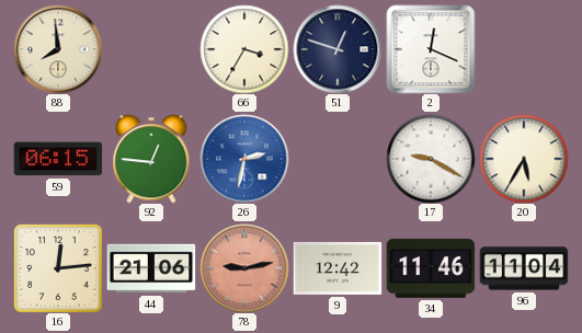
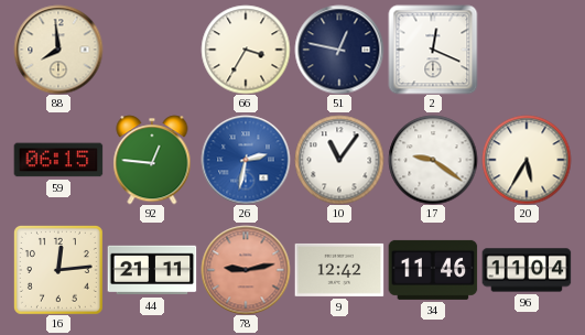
51: 12:48 -> 12:47
10: none -> 11:06
17: 9:20 -> 9:21
44: 21:06 -> 21:11
